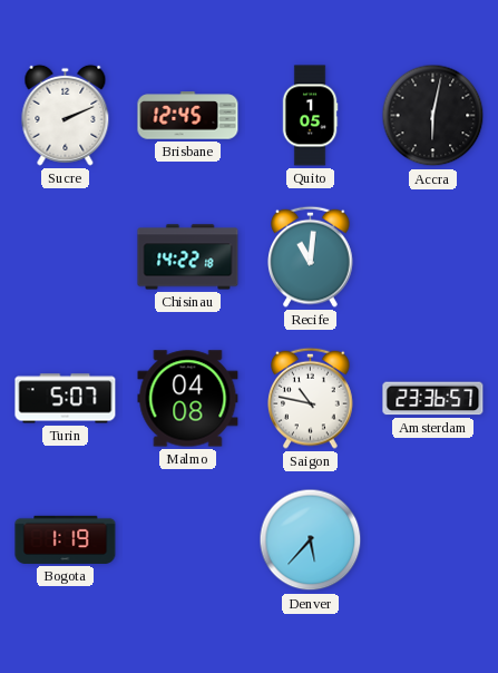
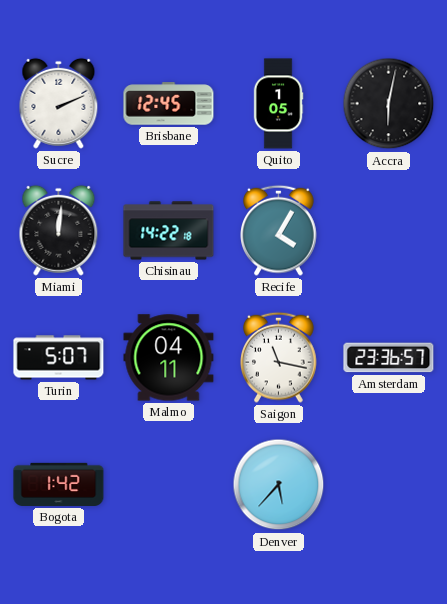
Miami: none -> 12:01
Recife: 11:01 -> 4:05
Malmo: 04:08 -> 04:11
Saigon: 10:47 -> 11:17
Bogota: 1:19 -> 1:42
